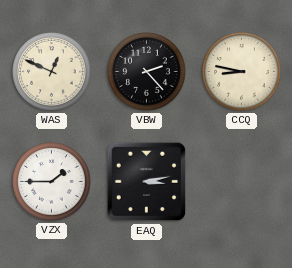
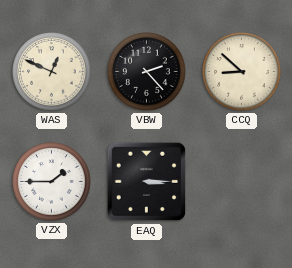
CCQ: 8:47 -> 8:52
EAQ: 3:13 -> 3:15
